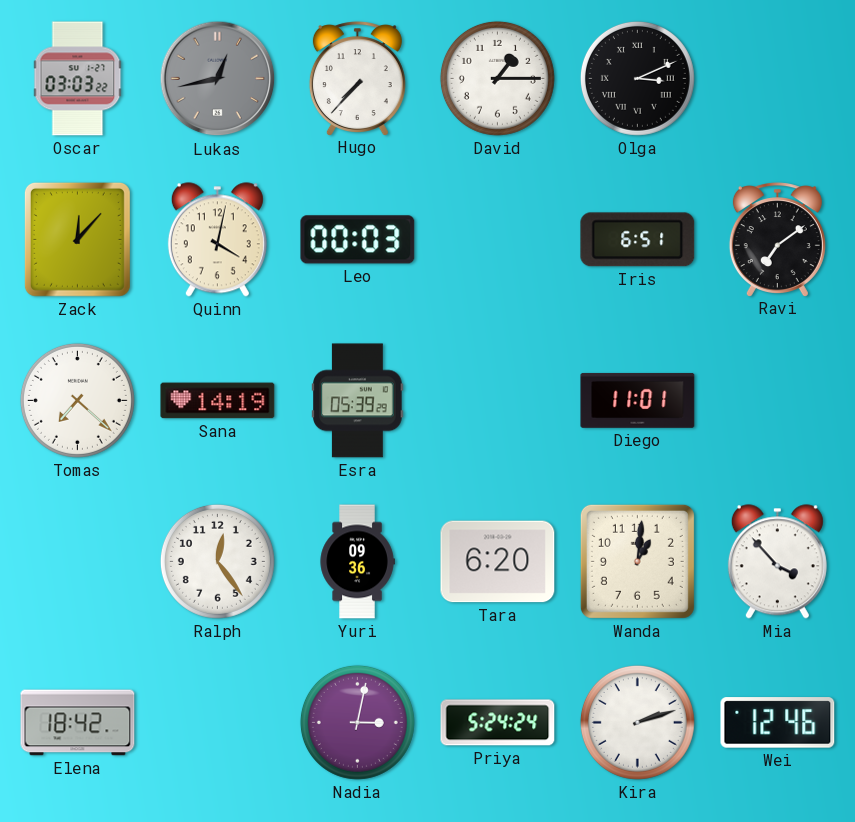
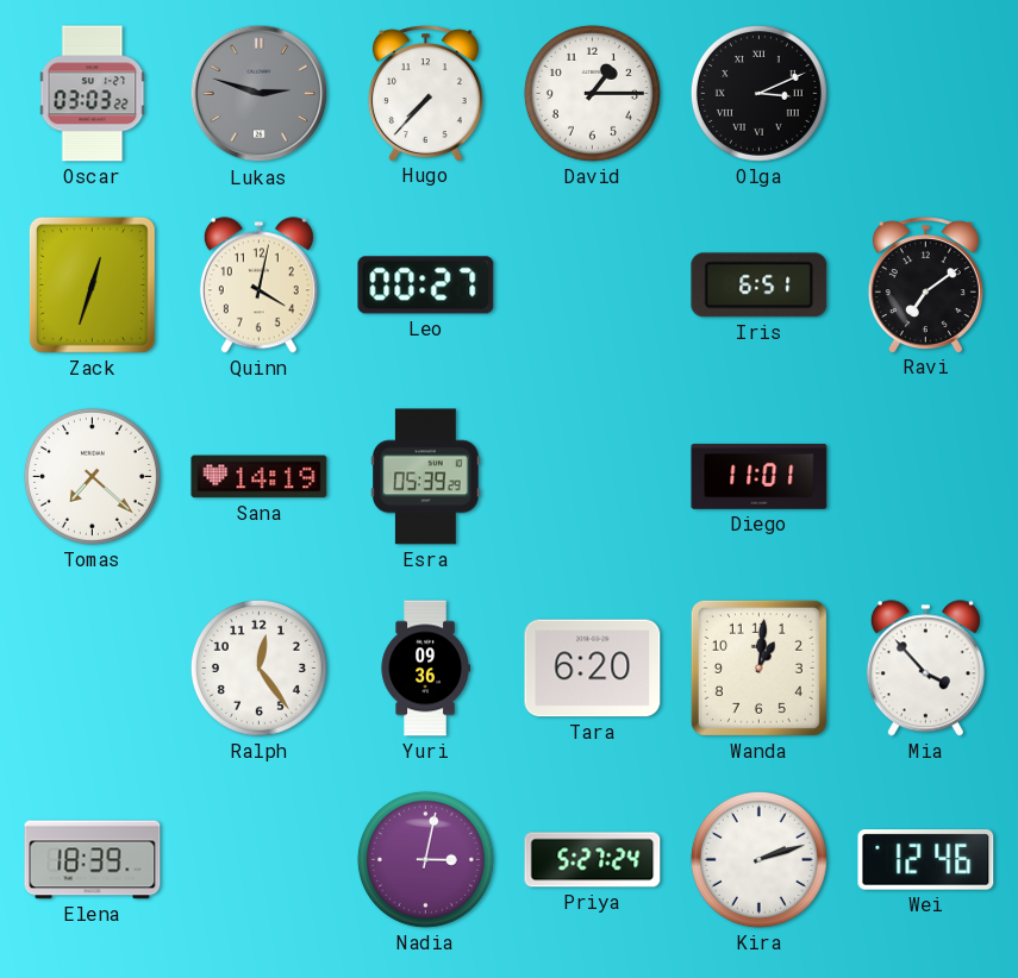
Lukas: 12:43 -> 2:48
Zack: 12:07 -> 12:33
Leo: 00:03 -> 00:27
Elena: 18:42 -> 18:39
Priya: 5:24 -> 5:27
